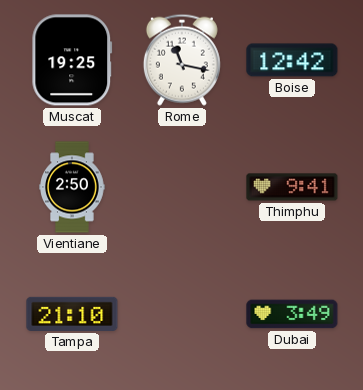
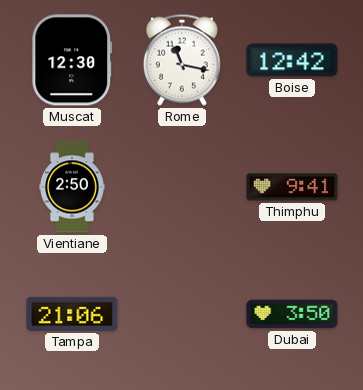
Muscat: 19:25 -> 12:30
Tampa: 21:10 -> 21:06
Dubai: 3:49 -> 3:50
